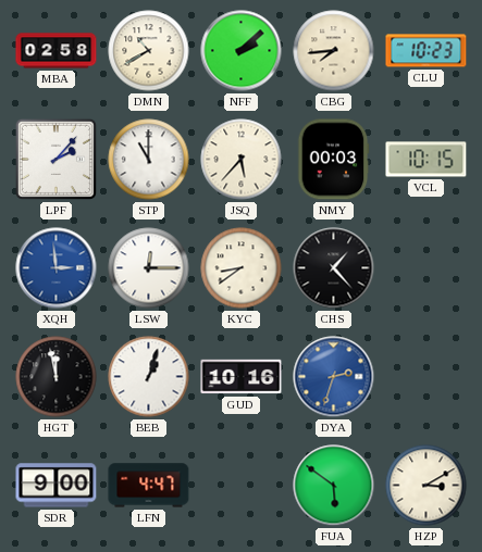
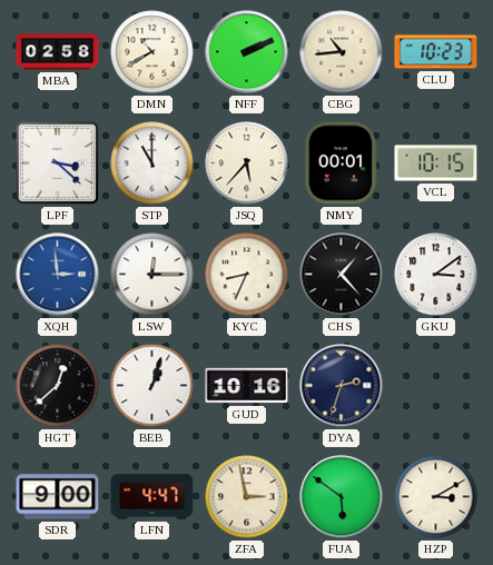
NFF: 2:08 -> 2:11
CBG: 7:44 -> 10:44
LPF: 2:07 -> 3:22
NMY: 00:03 -> 00:01
KYC: 8:39 -> 8:34
GKU: none -> 3:09
HGT: 11:58 -> 12:38
DYA dial: blue -> navy
ZFA: none -> 2:58
